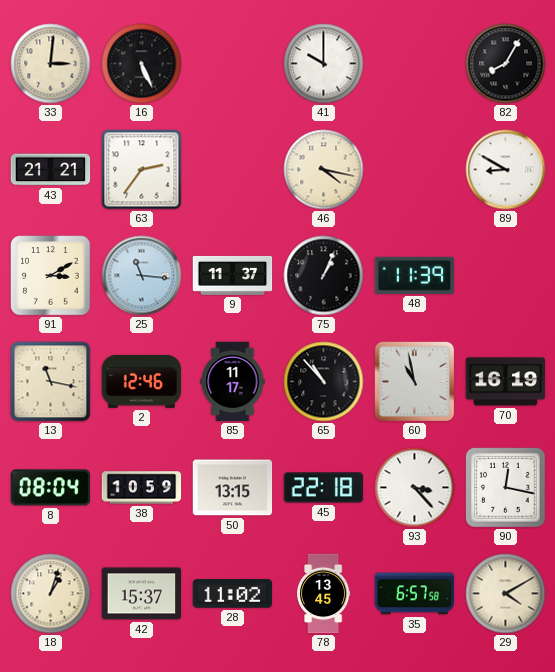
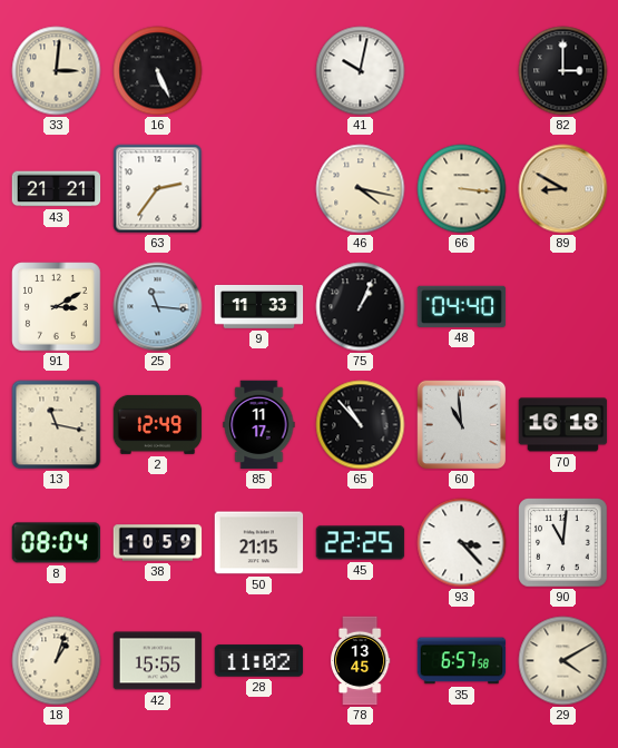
41: 10:00 -> 10:02
82: 8:05 -> 3:00
66: none -> 3:16
89 dial: white -> champagne
9: 11:37 -> 11:33
48: 11:39 -> 04:40
2: 12:46 -> 12:49
60: 10:58 -> 10:59
70: 16:19 -> 16:18
50: 13:15 -> 21:15
45: 22:18 -> 22:25
90: 12:17 -> 11:01
42: 15:37 -> 15:55
